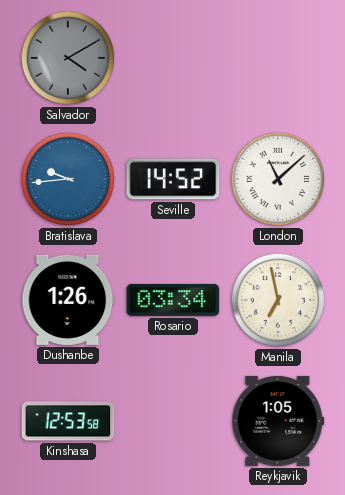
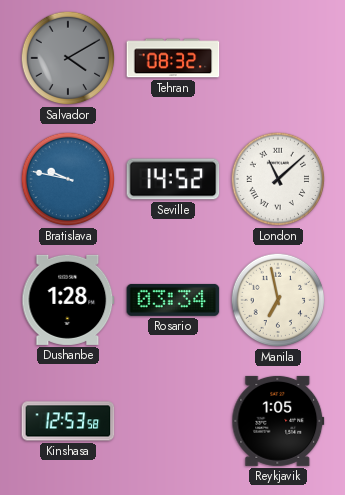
Tehran: none -> 08:32
Bratislava: 9:44 -> 9:47
Dushanbe: 1:26 -> 1:28
